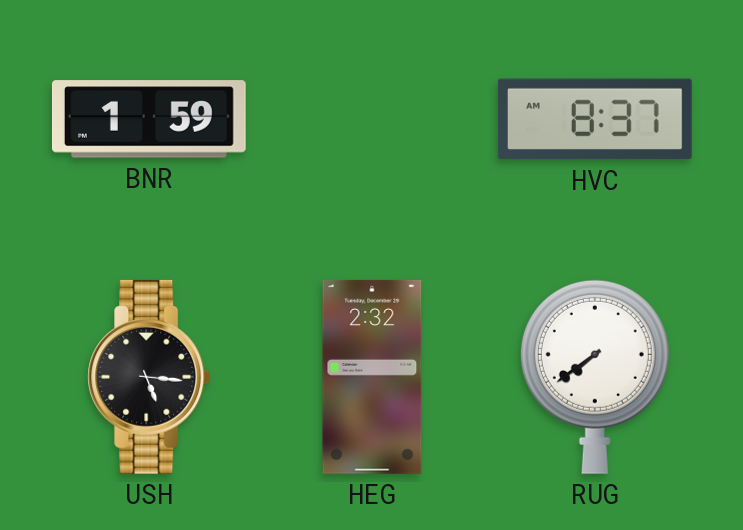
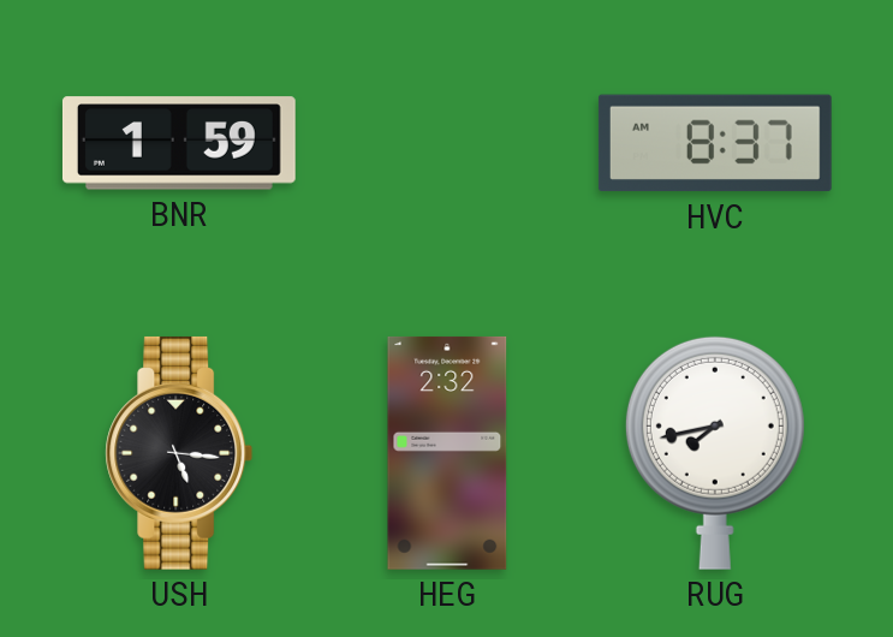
RUG: 7:39 -> 7:43
